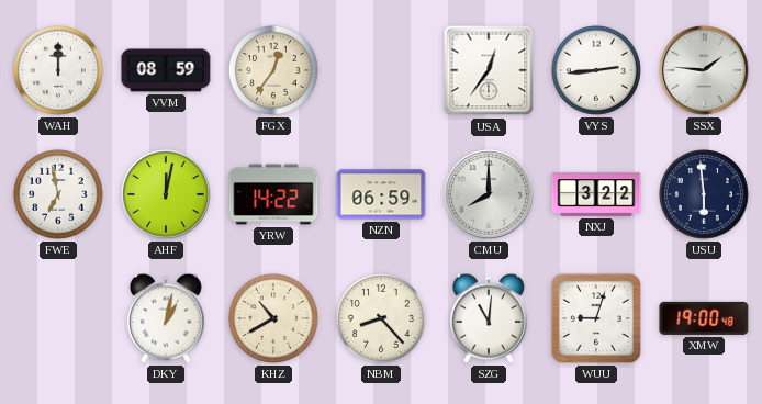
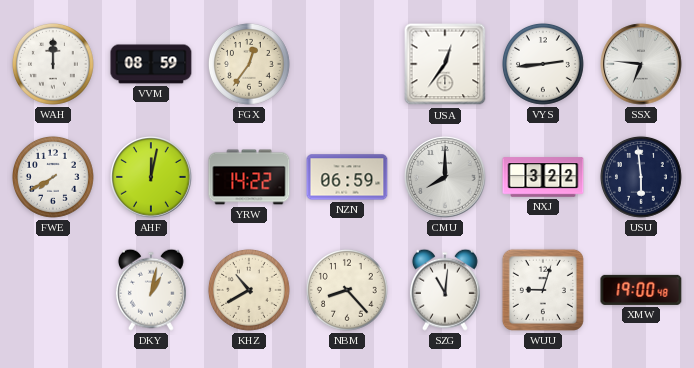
SSX: 1:46 -> 6:46
FWE: 6:58 -> 7:40
